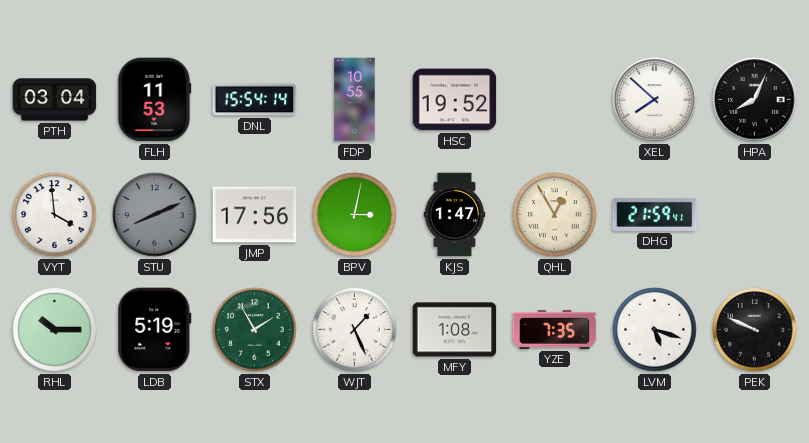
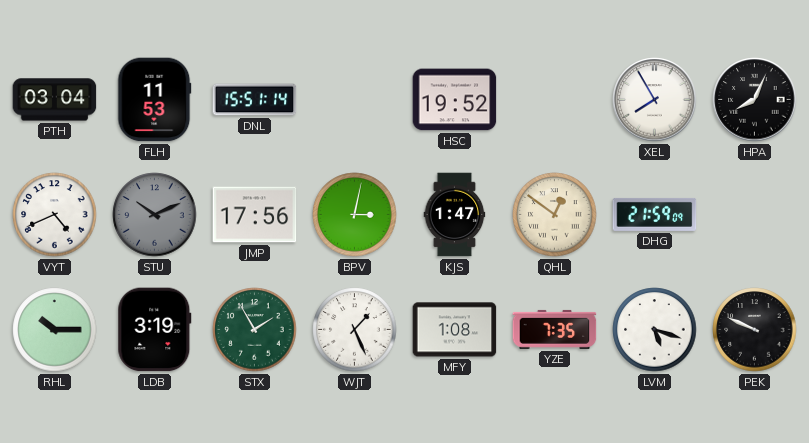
DNL: 15:54 -> 15:51
FDP: 10:55 -> none
XEL: 7:52 -> 7:55
VYT: 3:59 -> 4:41
STU: 8:11 -> 10:11
QHL: 12:55 -> 12:51
DHG: 21:59:41 -> 21:59:09
LDB: 5:19 -> 3:19
